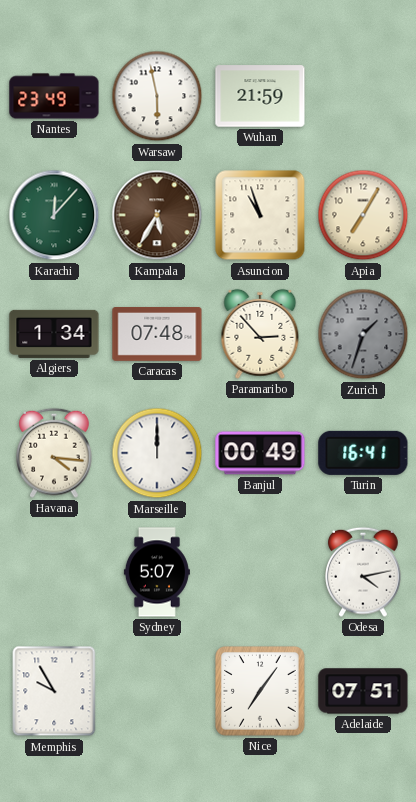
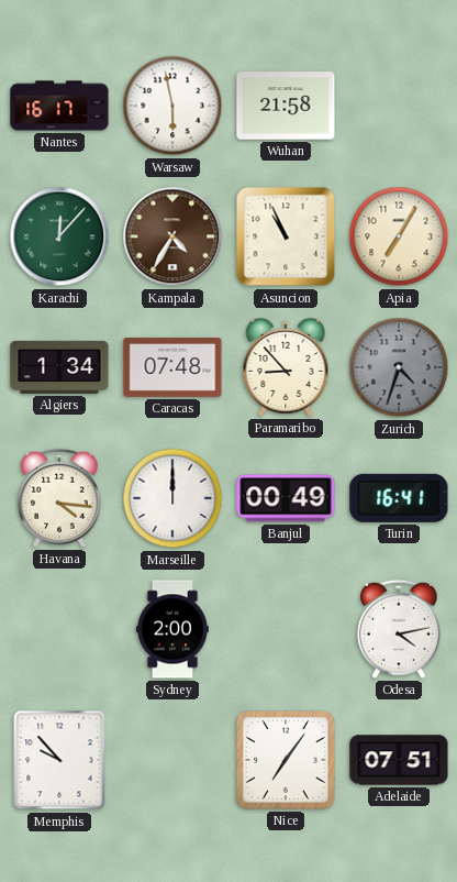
Nantes: 23:49 -> 16:17
Wuhan: 21:59 -> 21:58
Kampala: 5:35 -> 4:35
Asuncion: 10:57 -> 10:56
Paramaribo: 2:53 -> 8:53
Zurich: 1:33 -> 4:33
Sydney: 5:07 -> 2:00
Memphis: 9:55 -> 9:53
